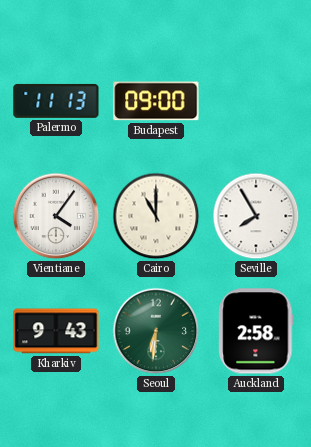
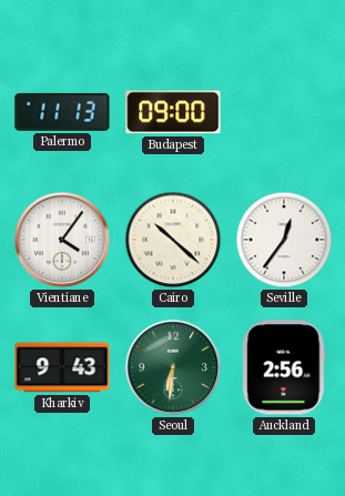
Cairo: 11:00 -> 10:22
Seville: 7:55 -> 12:36
Auckland: 2:58 -> 2:56
